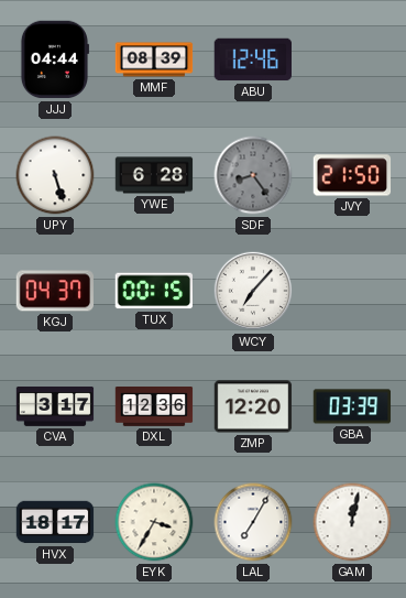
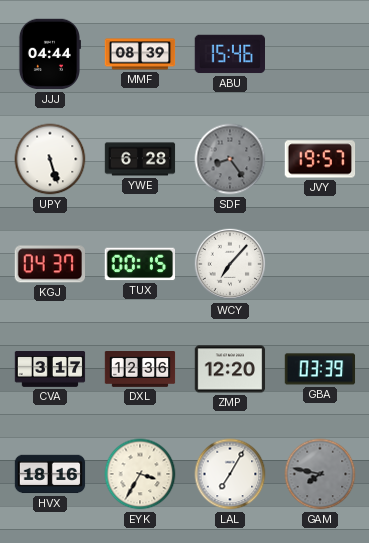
ABU: 12:46 -> 15:46
JVY: 21:50 -> 19:57
HVX: 18:17 -> 18:16
GAM: 12:02 -> 7:47
GAM dial: white -> grey
